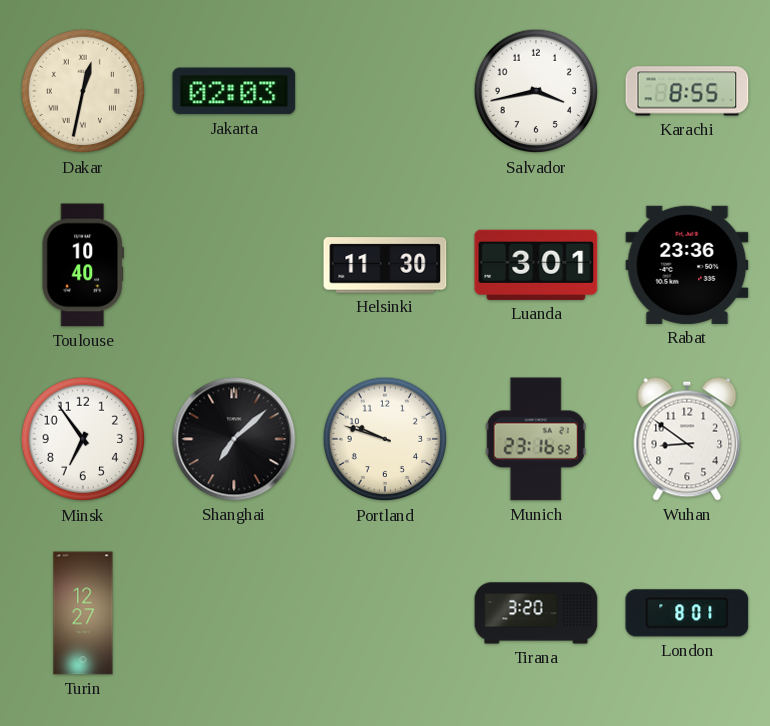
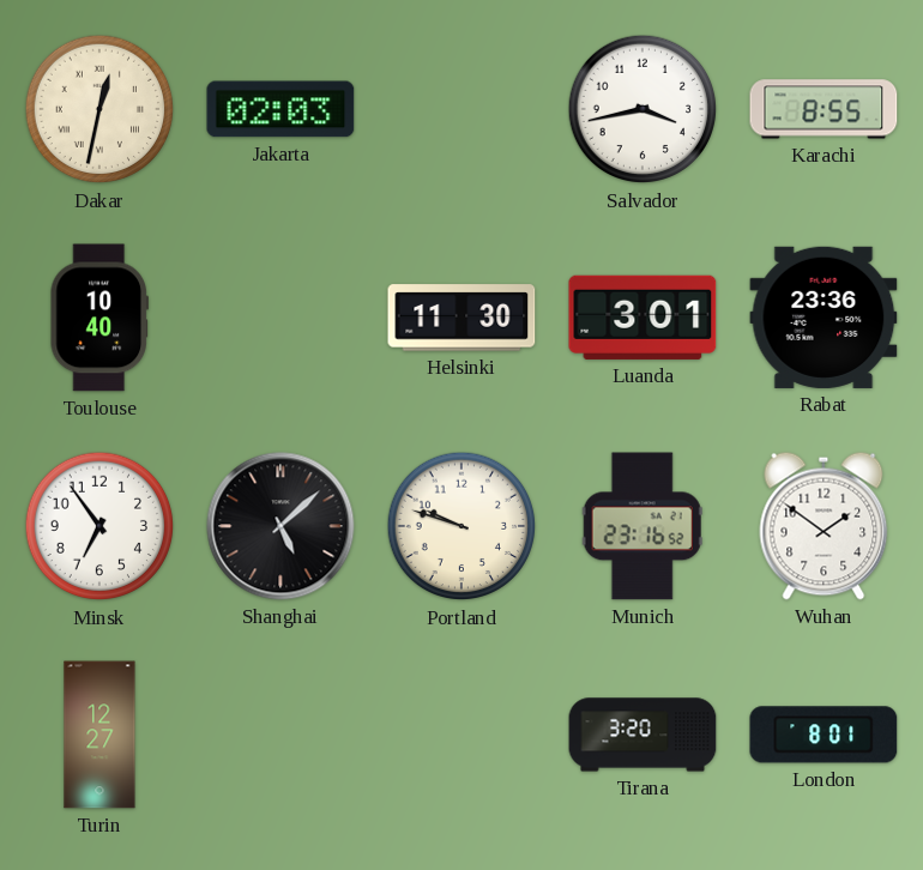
Shanghai: 7:08 -> 5:08
Wuhan: 8:51 -> 1:51
